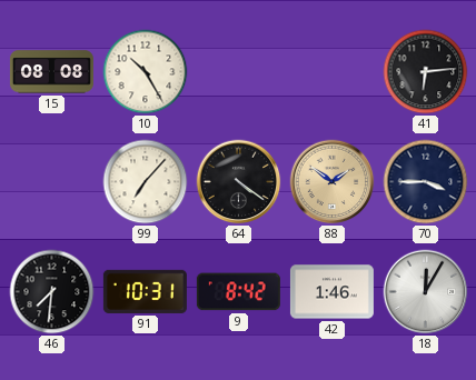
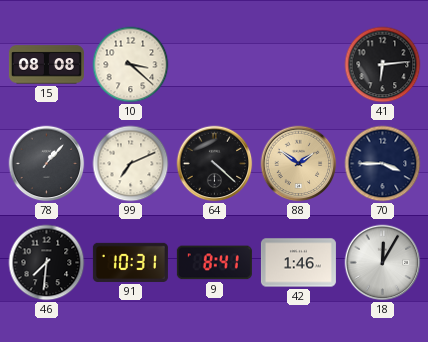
10: 10:25 -> 3:22
78: none -> 1:07
99: 7:07 -> 7:11
64: 4:21 -> 4:22
9: 8:42 -> 8:41
